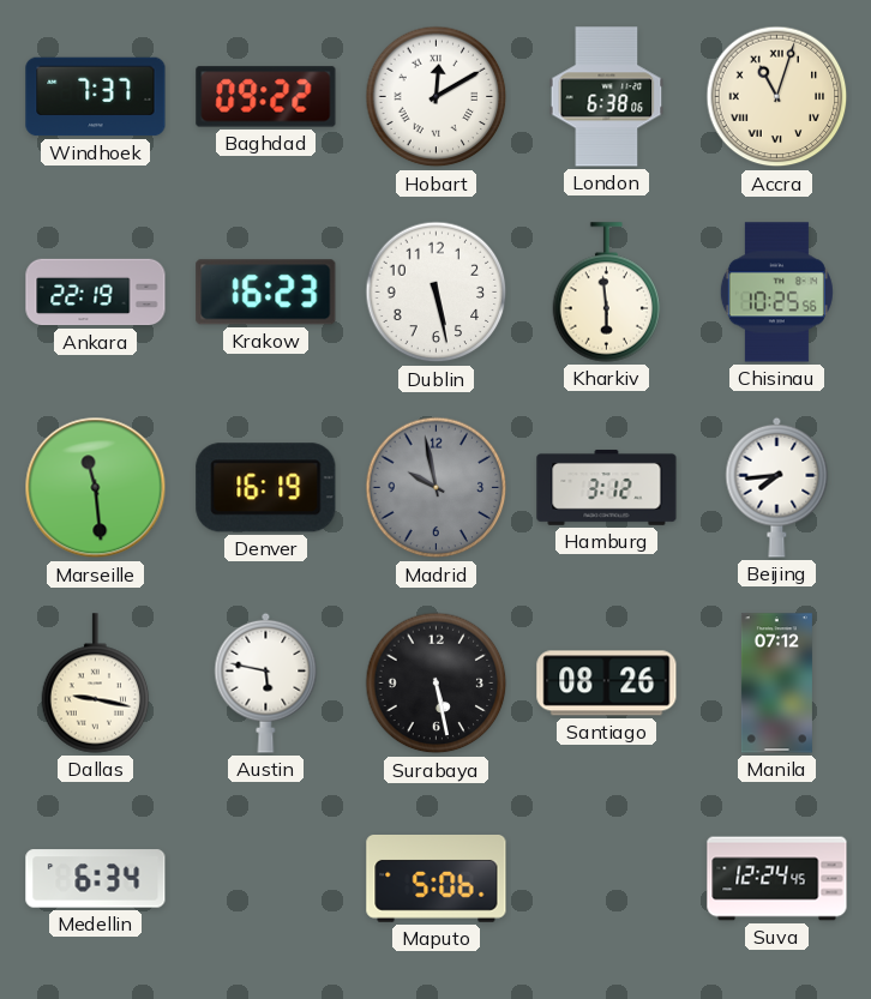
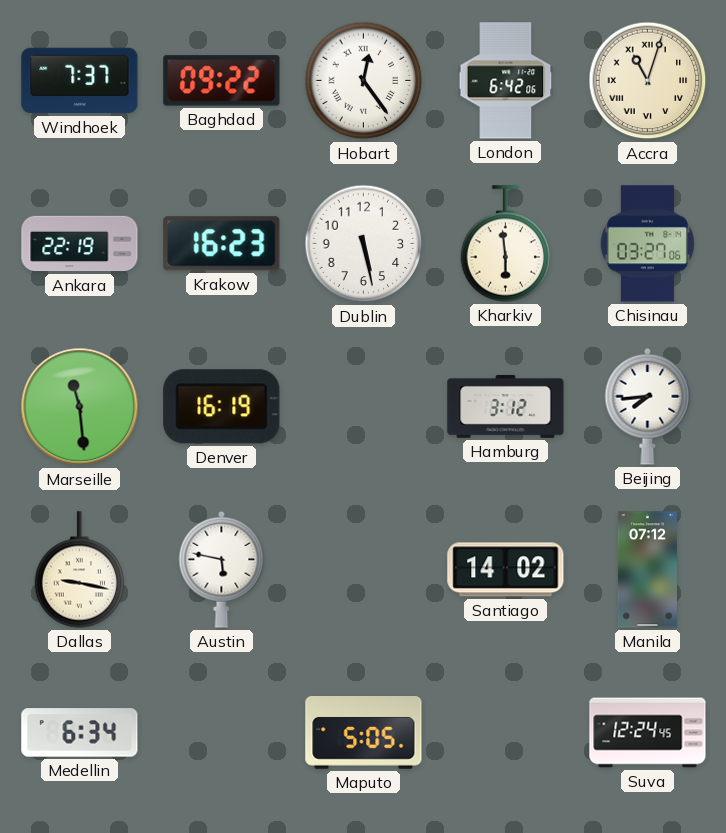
Hobart: 12:10 -> 12:24
London: 6:38 -> 6:42
Chisinau: 10:25 -> 03:27
Madrid: 9:58 -> none
Surabaya: 5:28 -> none
Santiago: 08:26 -> 14:02
Maputo: 5:06 -> 5:05
